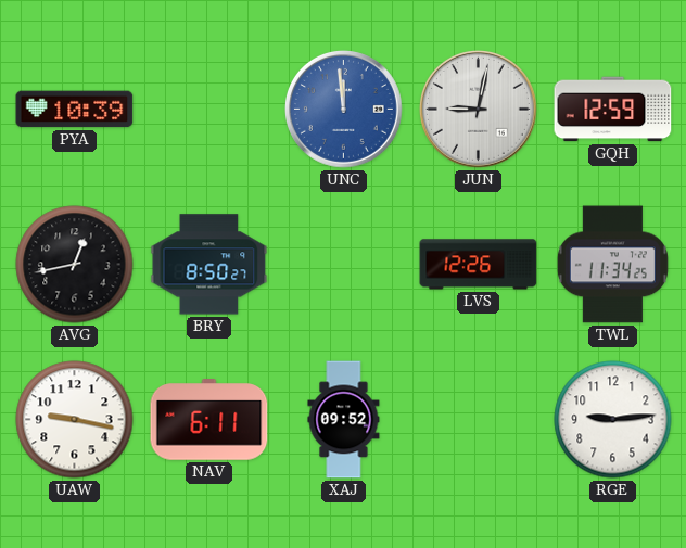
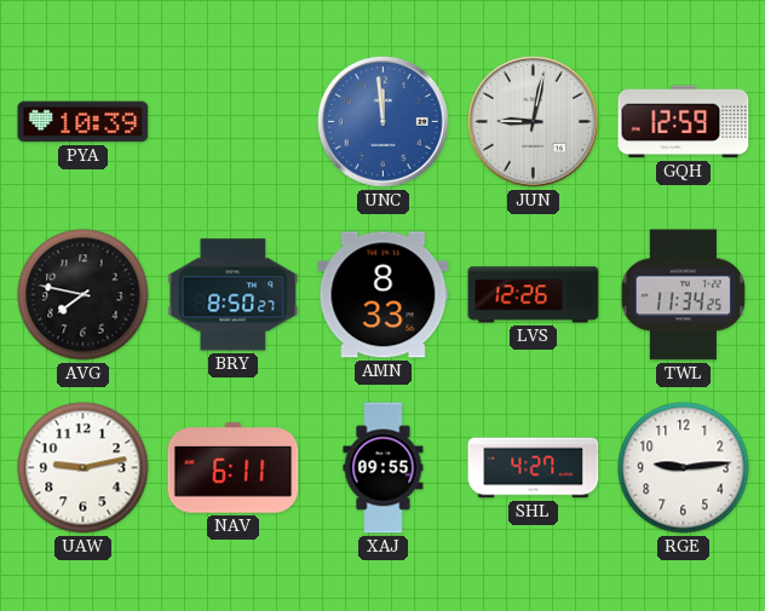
AVG: 12:43 -> 7:47
AMN: none -> 8:33
UAW: 9:17 -> 9:13
XAJ: 09:52 -> 09:55
SHL: none -> 4:27
